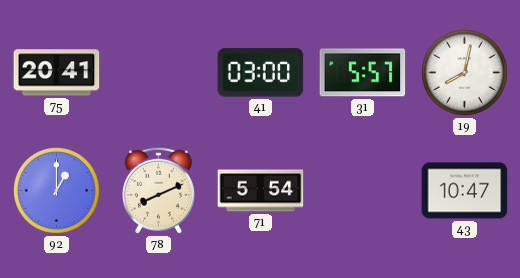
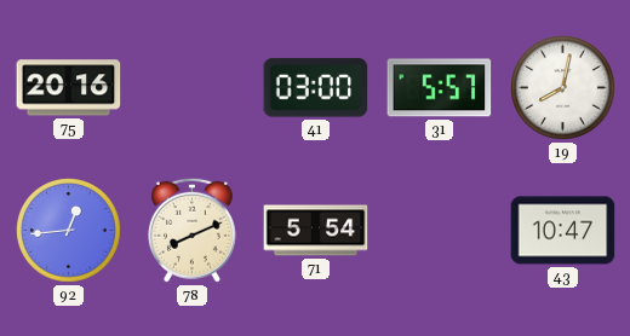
75: 20:41 -> 20:16
92: 1:00 -> 12:44
